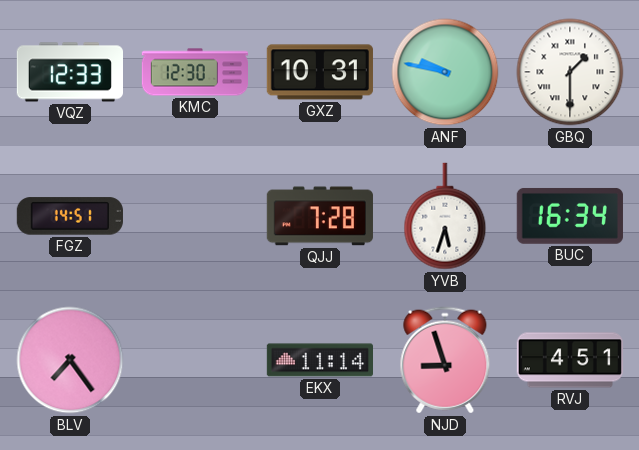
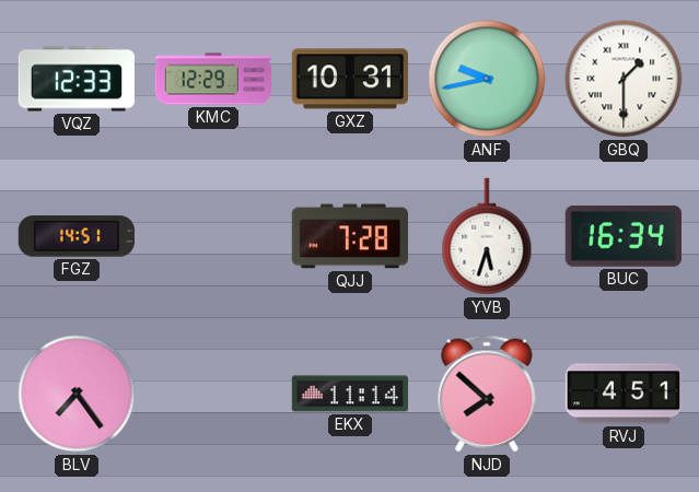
KMC: 12:30 -> 12:29
ANF: 9:47 -> 9:43
NJD: 8:57 -> 7:52
